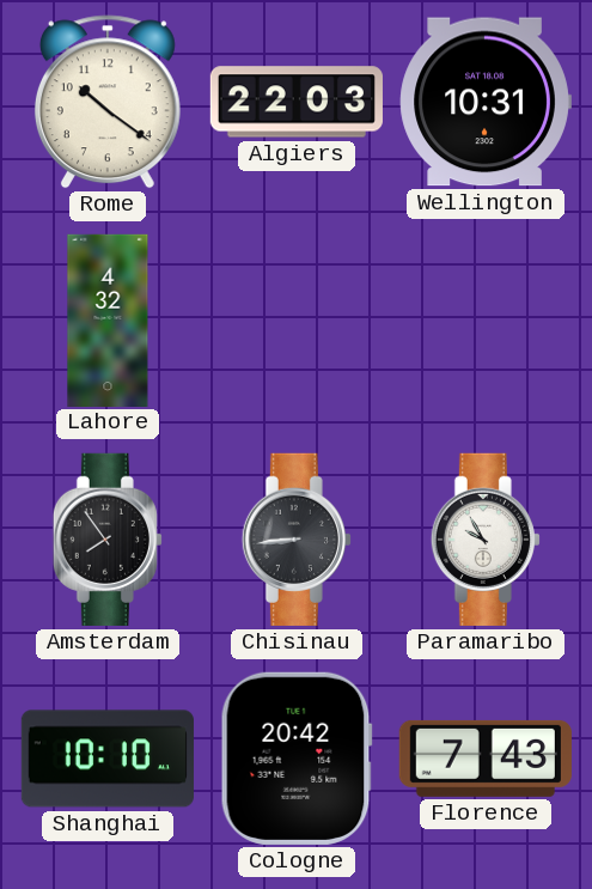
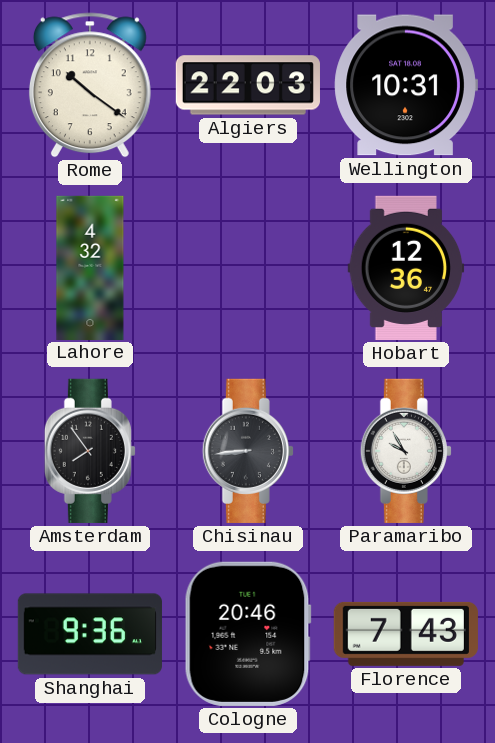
Hobart: none -> 12:36
Shanghai: 10:10 -> 9:36
Cologne: 20:42 -> 20:46
